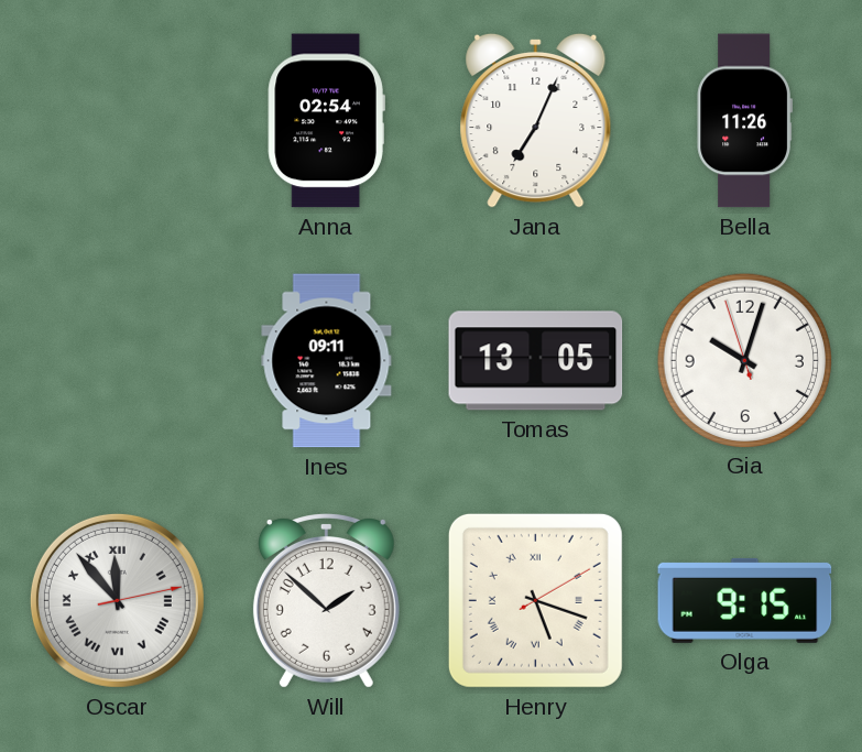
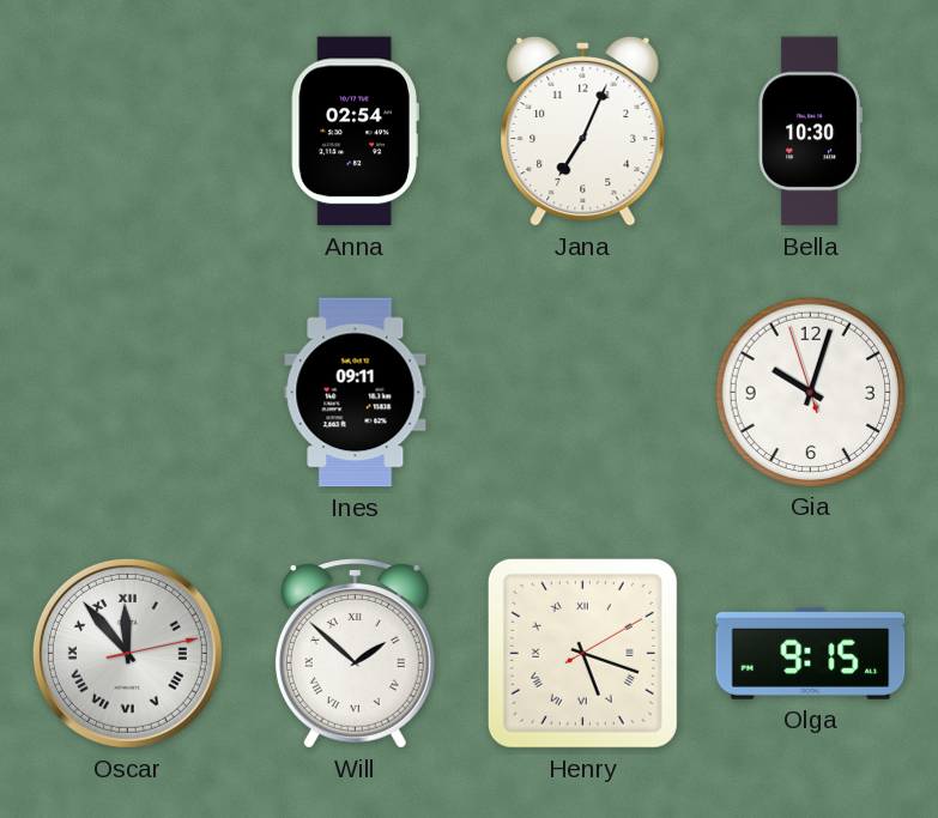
Bella: 11:26 -> 10:30
Tomas: 13:05 -> none
Will numerals: Arabic -> Roman
